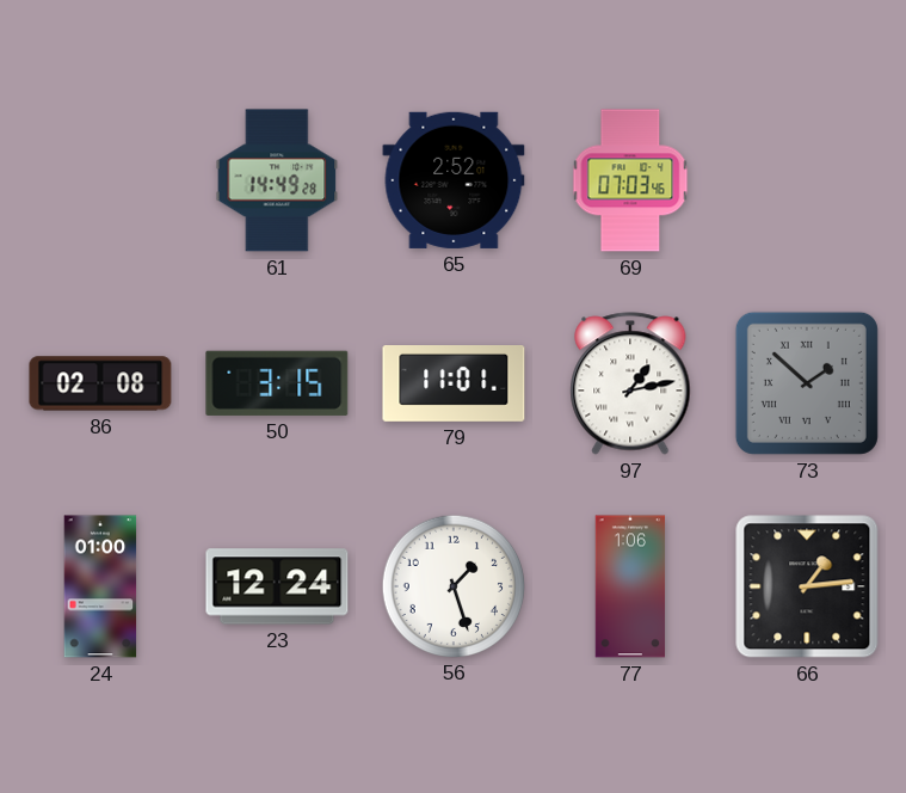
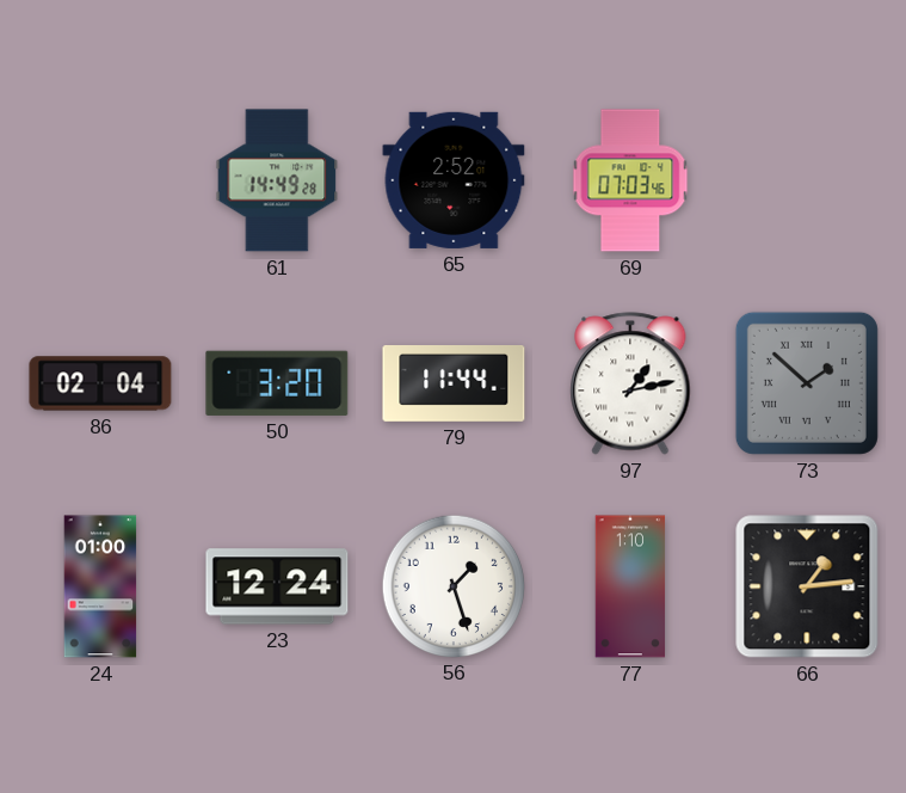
86: 02:08 -> 02:04
50: 3:15 -> 3:20
79: 11:01 -> 11:44
77: 1:06 -> 1:10
